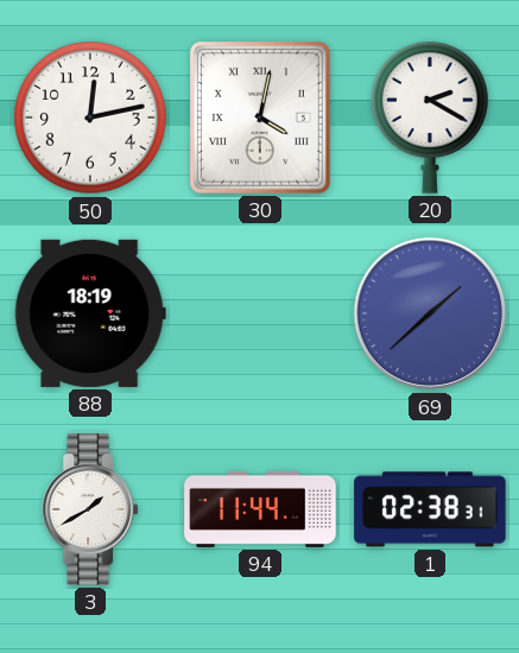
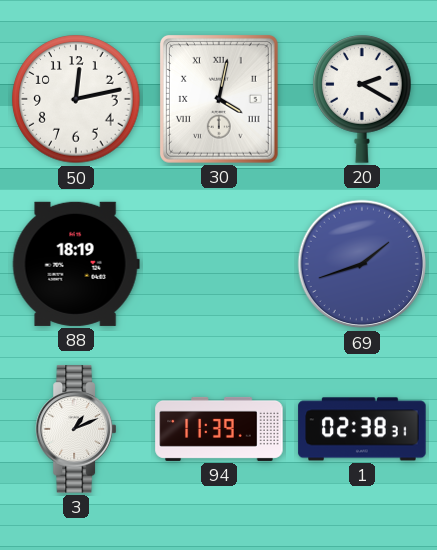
69: 1:38 -> 1:42
3: 1:40 -> 1:11
94: 11:44 -> 11:39
